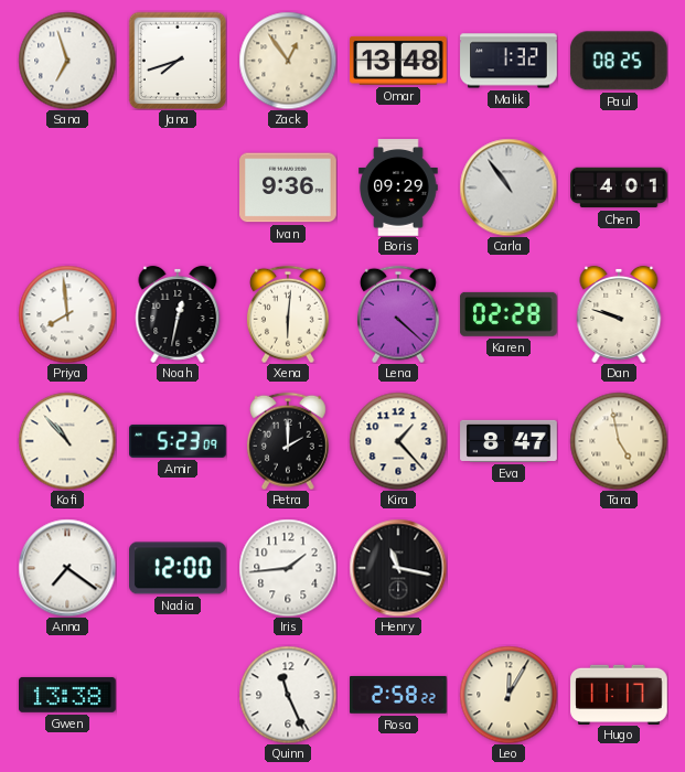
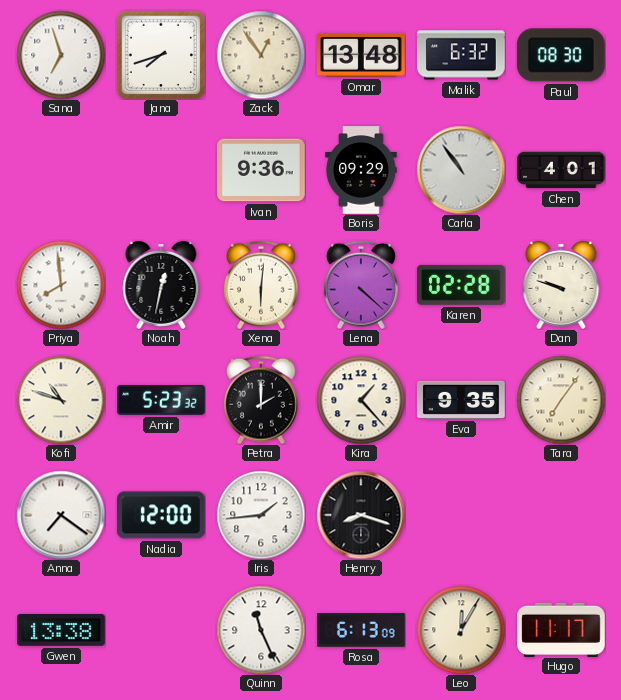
Malik: 1:32 -> 6:32
Paul: 08:25 -> 08:30
Kofi: 10:53 -> 10:48
Amir: 5:23:09 -> 5:23:32
Eva: 8:47 -> 9:35
Tara: 4:58 -> 7:06
Henry: 11:17 -> 8:18
Rosa: 2:58 -> 6:13
